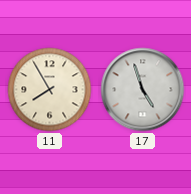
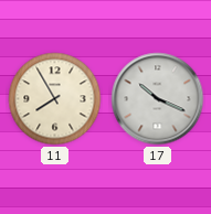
17: 4:57 -> 10:19
